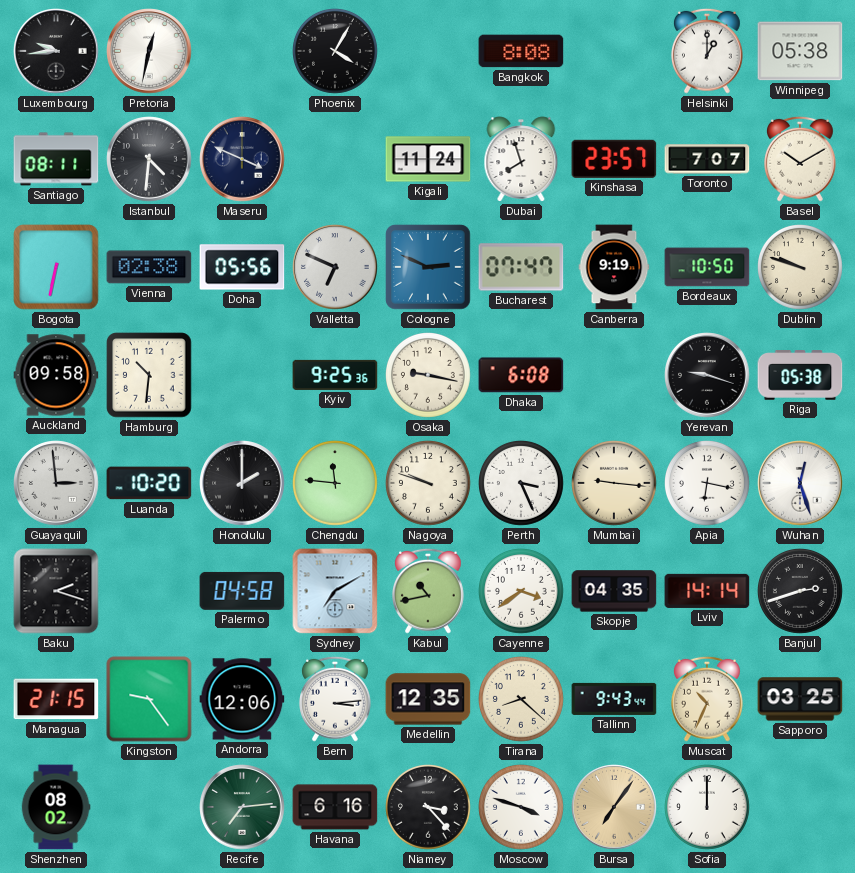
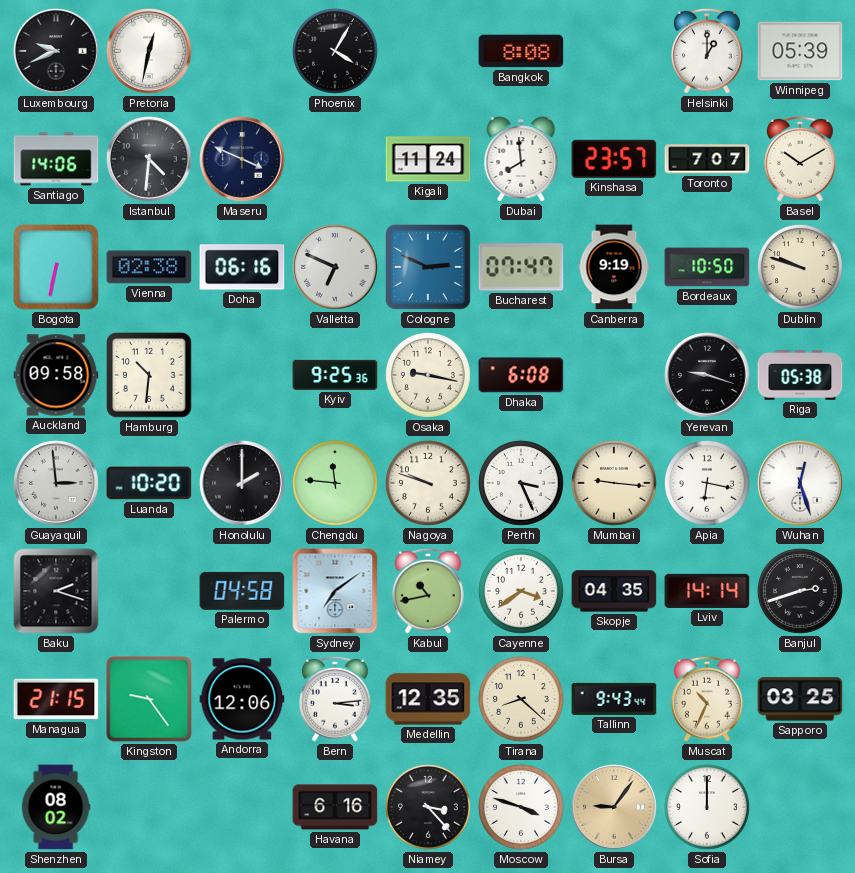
Luxembourg: 9:44 -> 9:41
Winnipeg: 05:38 -> 05:39
Santiago: 08:11 -> 14:06
Dubai: 7:57 -> 7:59
Doha: 05:56 -> 06:16
Sydney: 7:10 -> 7:09
Recife: 7:14 -> none
Bursa: 7:06 -> 9:06
